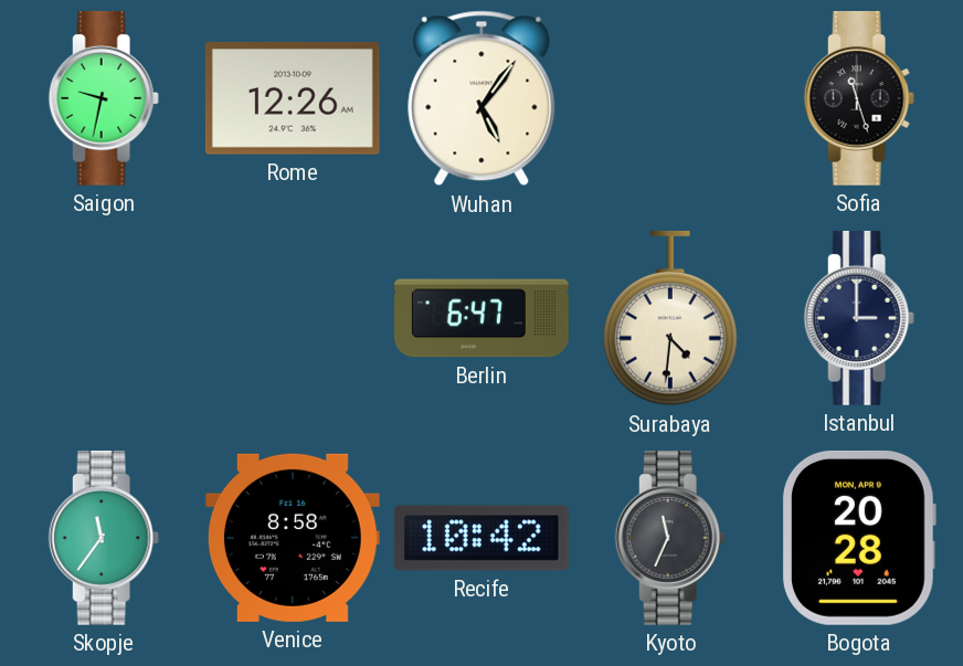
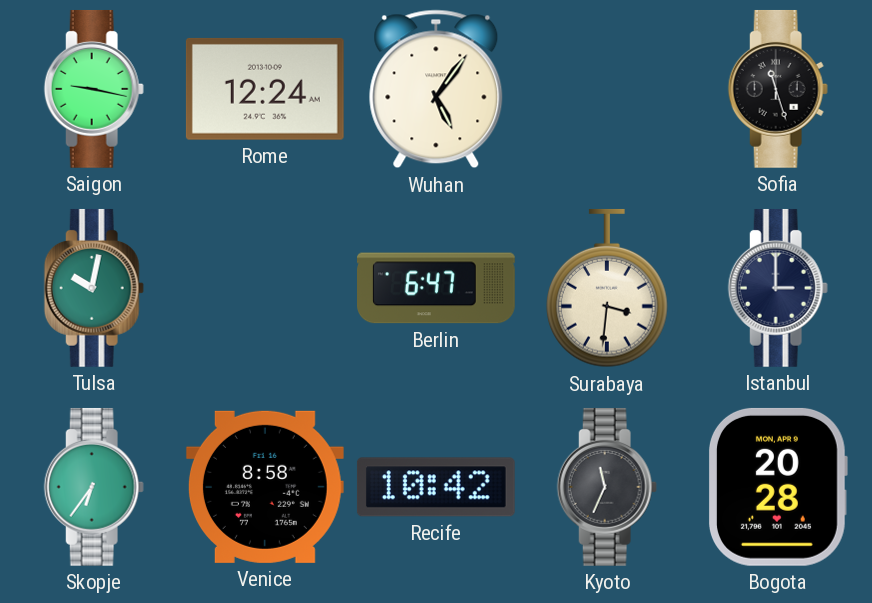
Saigon: 9:32 -> 9:17
Rome: 12:26 -> 12:24
Tulsa: none -> 10:02
Surabaya: 4:31 -> 3:31
Skopje: 11:36 -> 6:36
